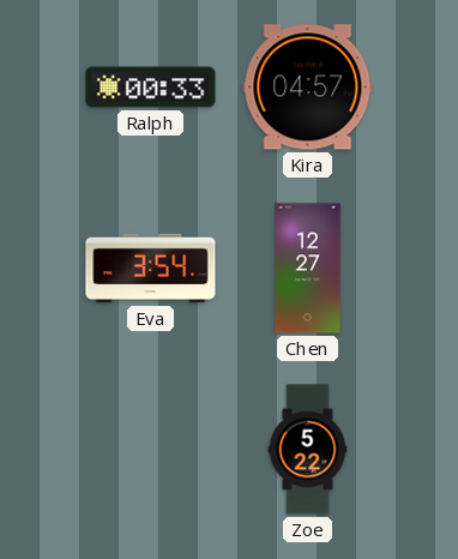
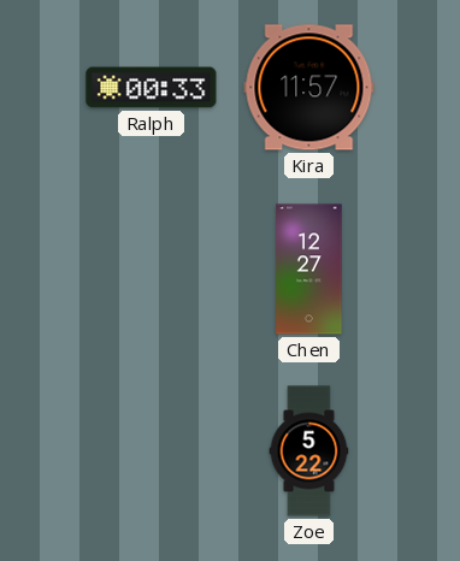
Kira: 04:57 -> 11:57
Eva: 3:54 -> none
